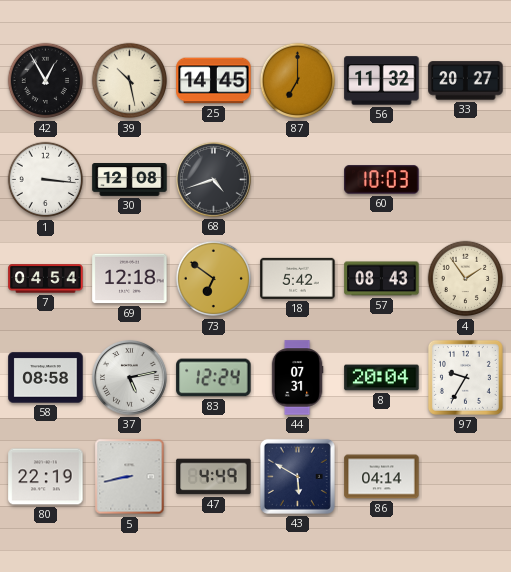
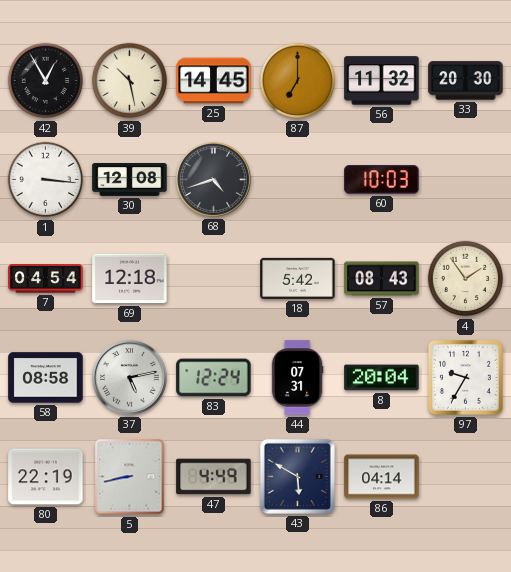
33: 20:27 -> 20:30
73: 6:51 -> none
